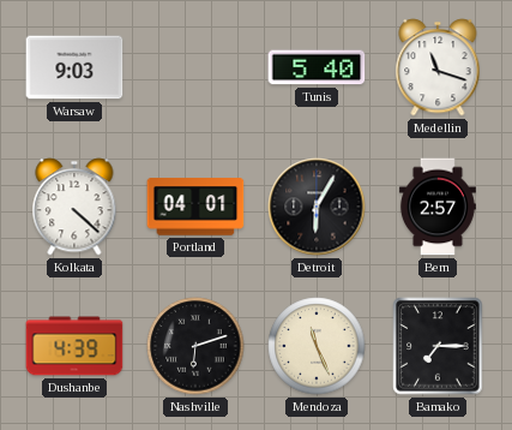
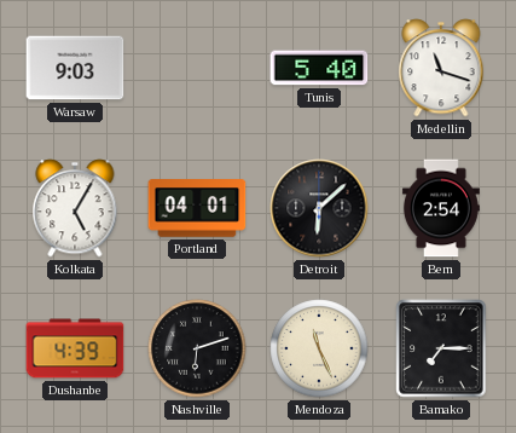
Kolkata: 4:22 -> 5:05
Detroit: 6:05 -> 6:08
Bern: 2:57 -> 2:54
